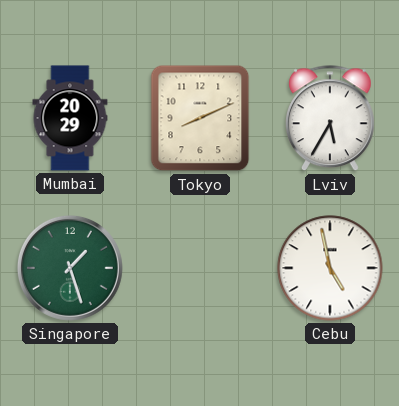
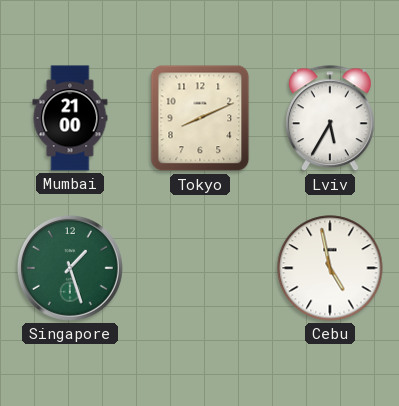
Mumbai: 20:29 -> 21:00
